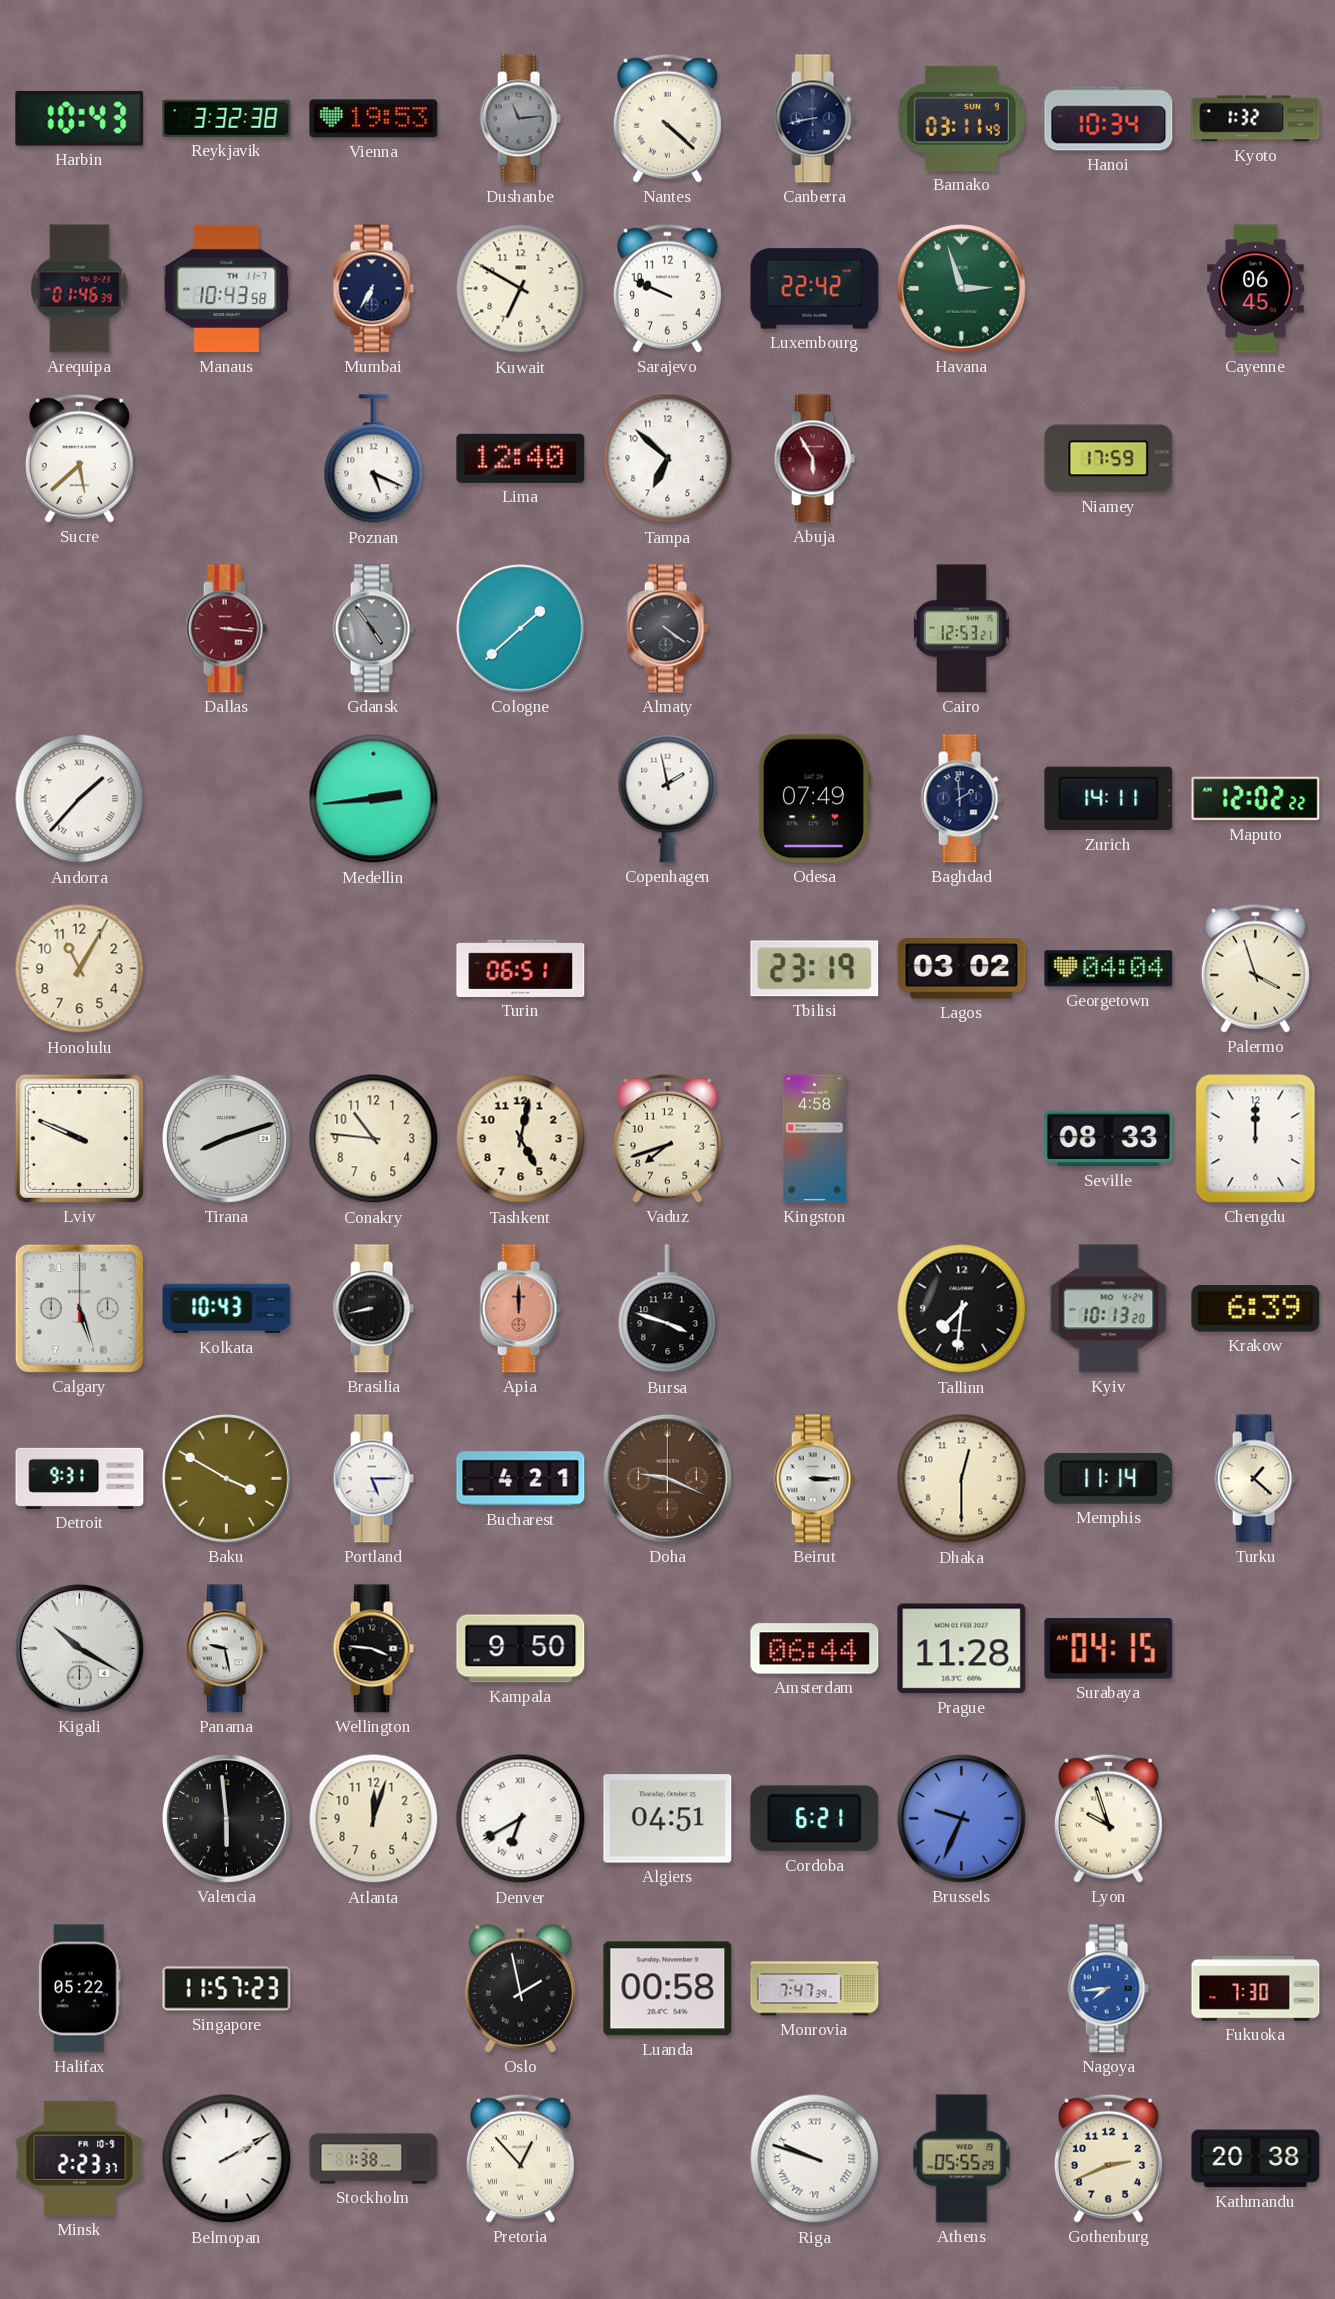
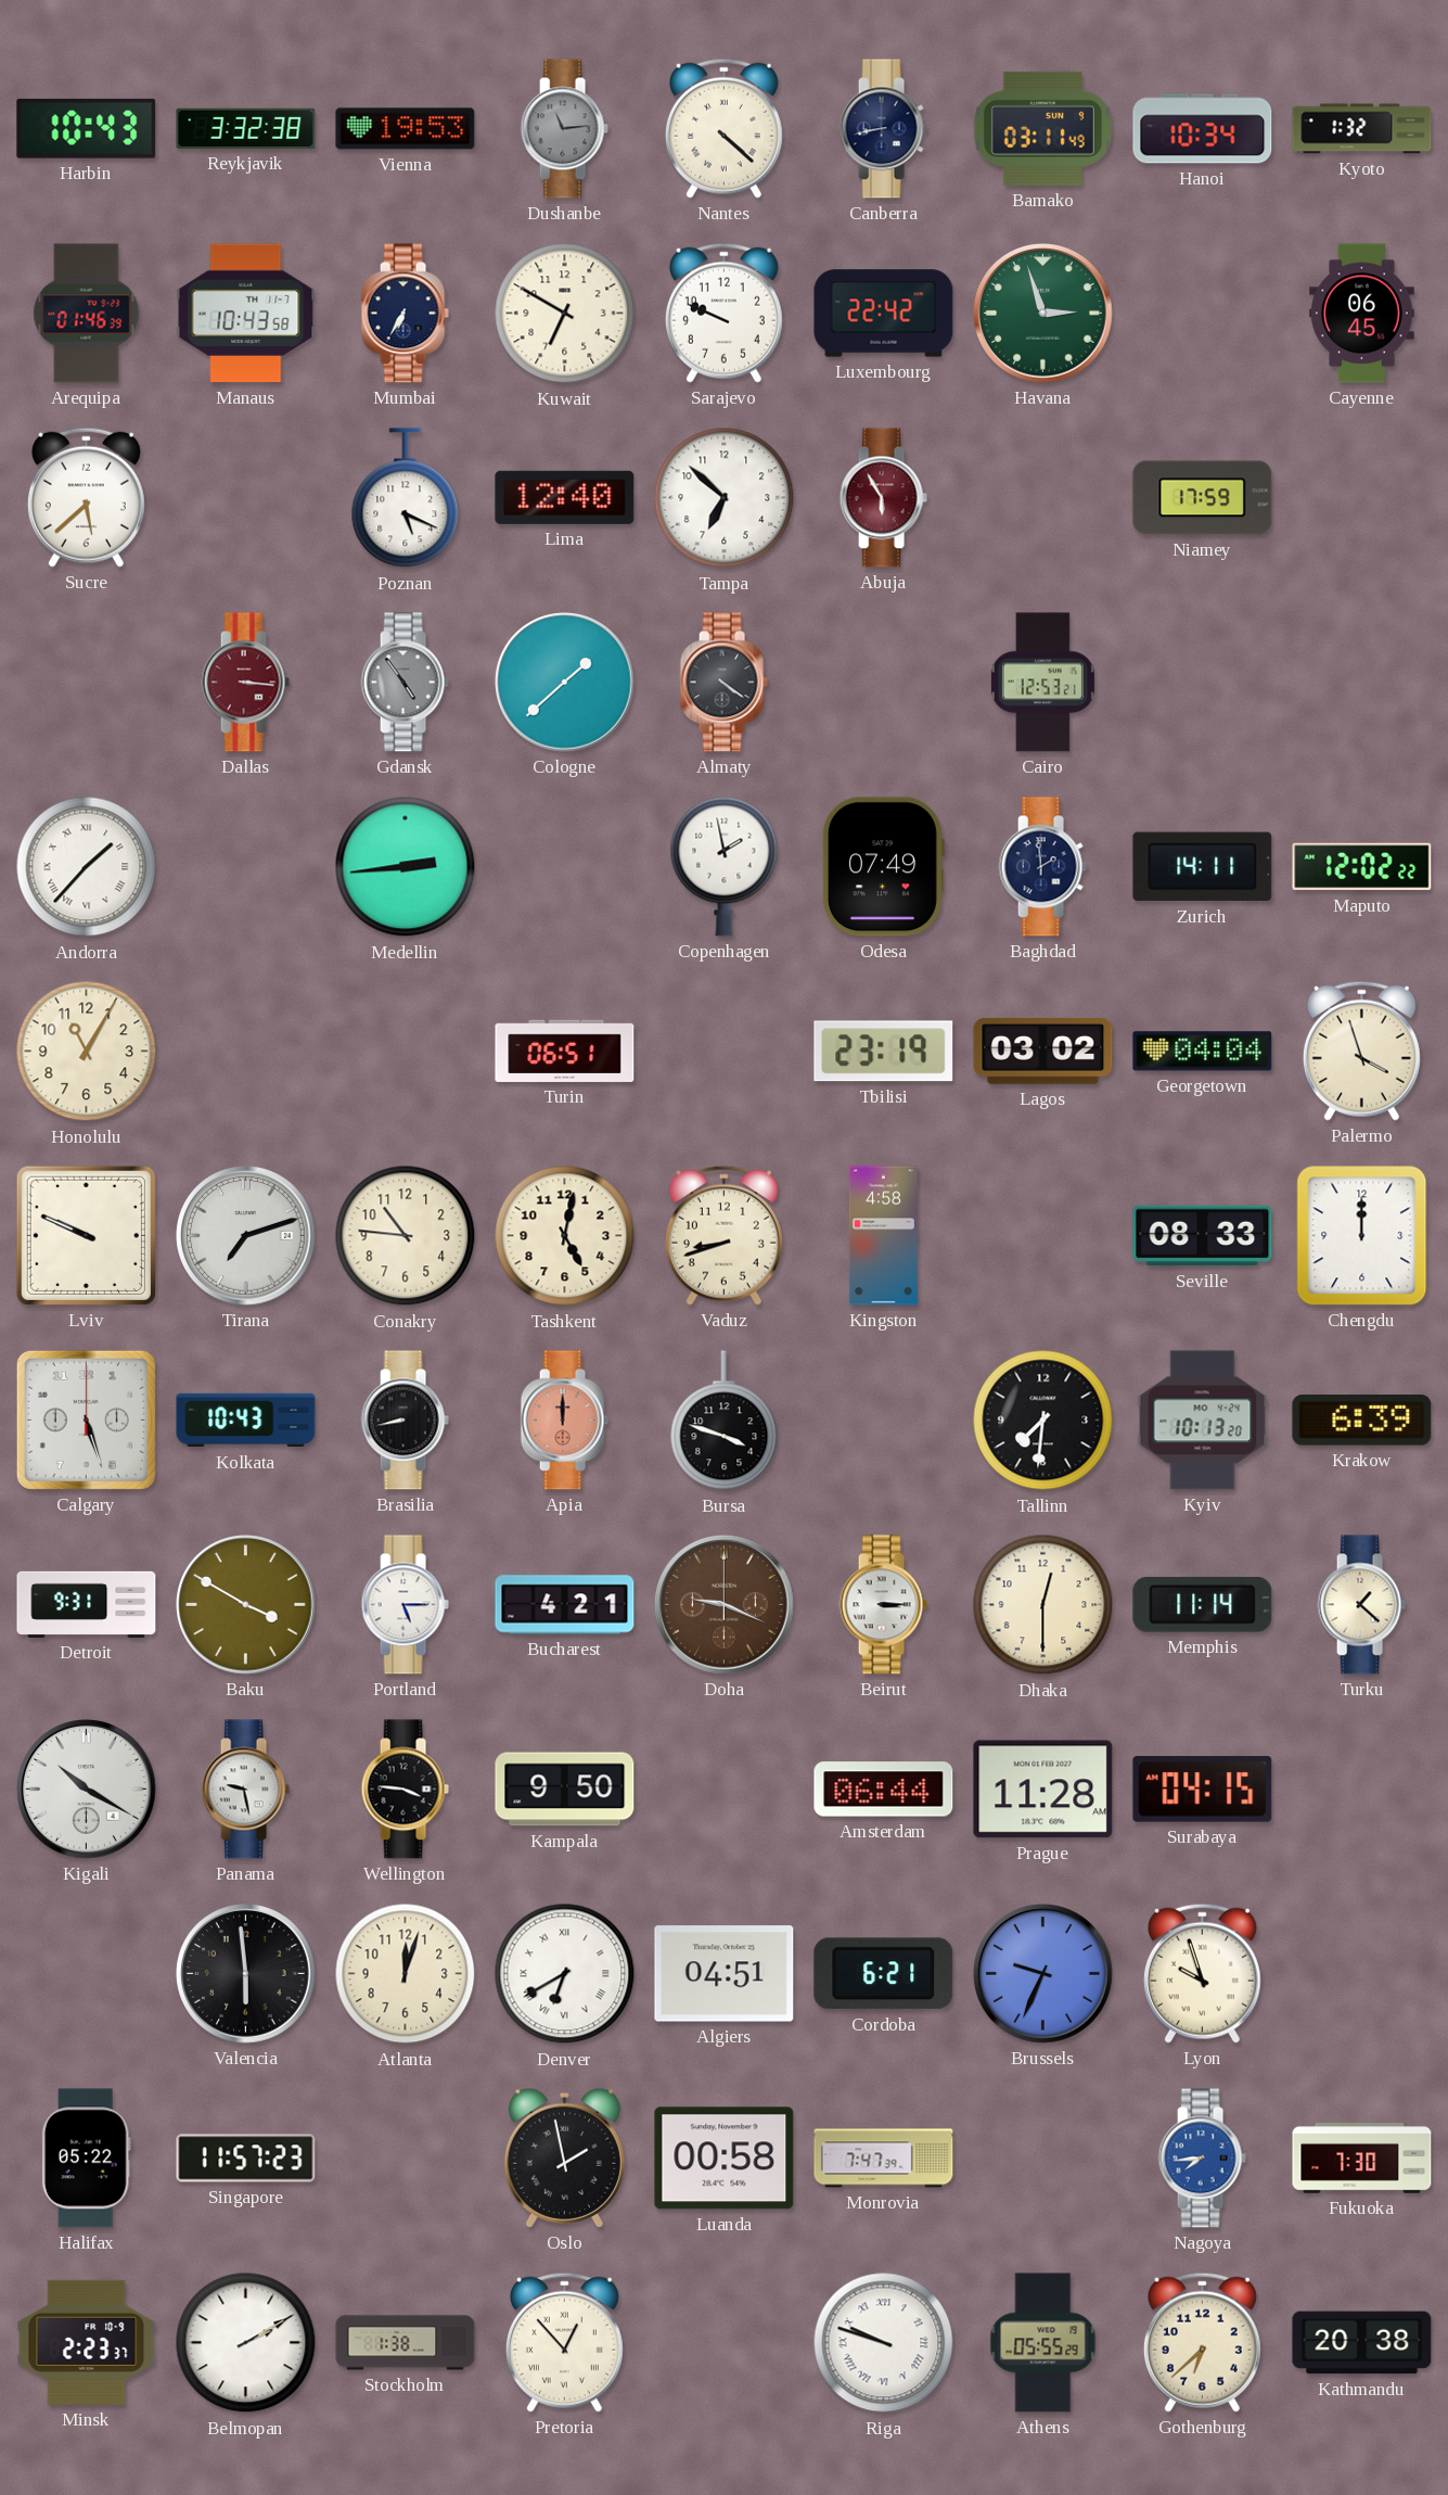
Tirana: 8:12 -> 7:12
Vaduz: 7:42 -> 8:42
Gothenburg: 2:41 -> 6:38
